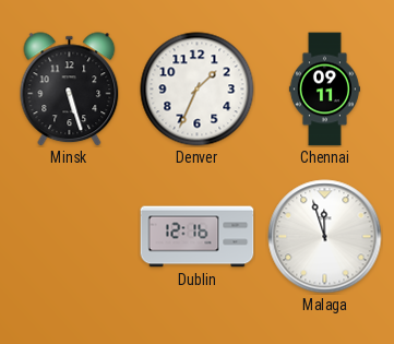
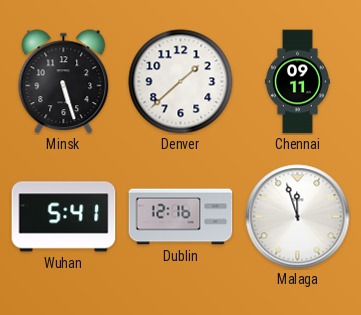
Denver: 1:34 -> 1:38
Wuhan: none -> 5:41
